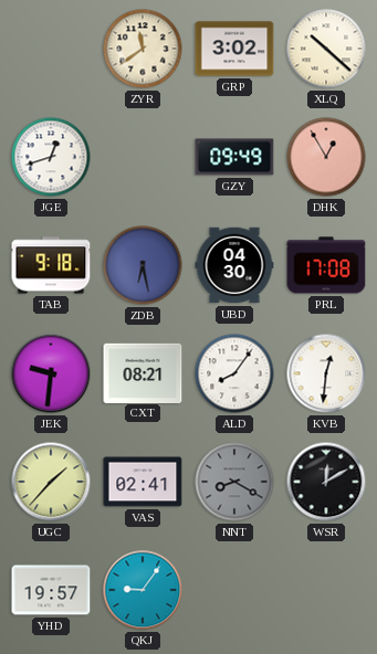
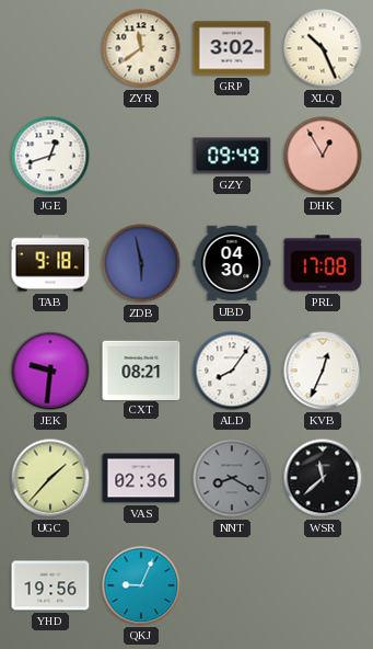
XLQ: 10:22 -> 10:26
ZDB: 6:28 -> 5:58
KVB: 12:31 -> 12:34
VAS: 02:41 -> 02:36
WSR: 12:10 -> 11:38
YHD: 19:57 -> 19:56
QKJ: 9:06 -> 9:04
